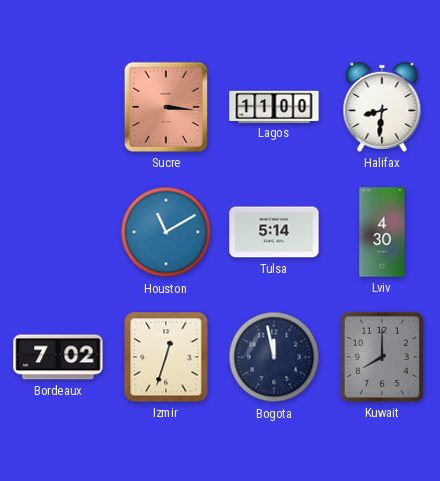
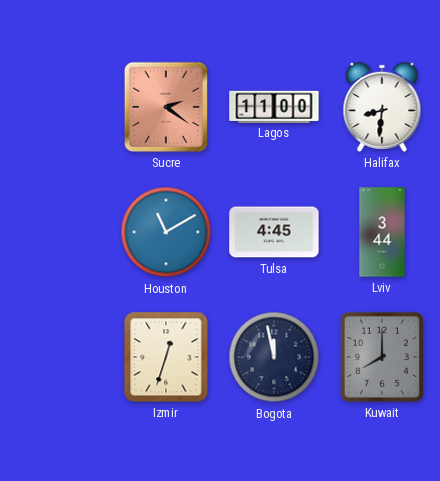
Sucre: 3:16 -> 2:21
Tulsa: 5:14 -> 4:45
Lviv: 4:30 -> 3:44
Bordeaux: 7:02 -> none
